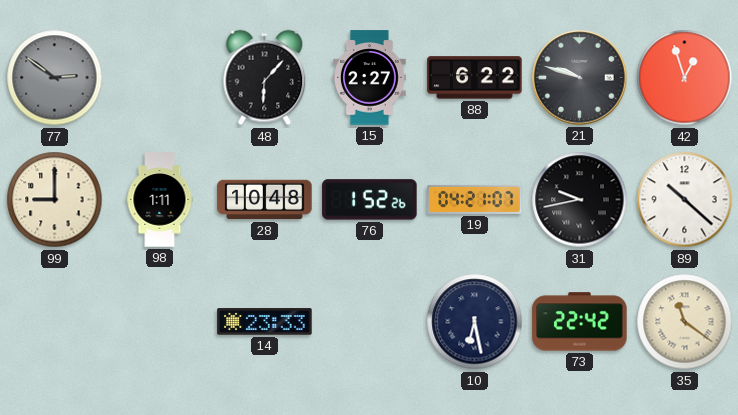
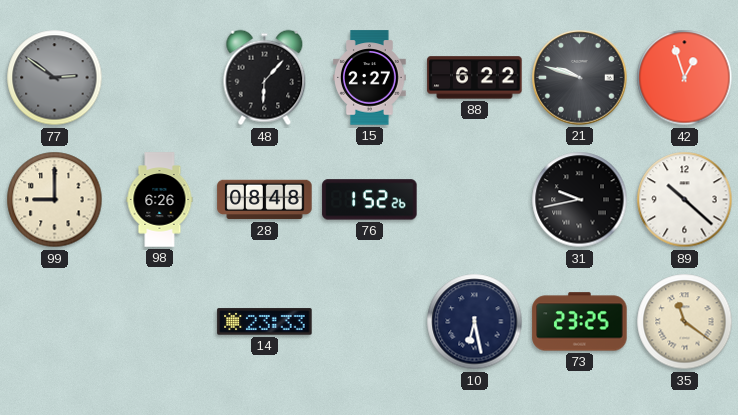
98: 1:11 -> 6:26
28: 10:48 -> 08:48
19: 04:21 -> none
73: 22:42 -> 23:25
